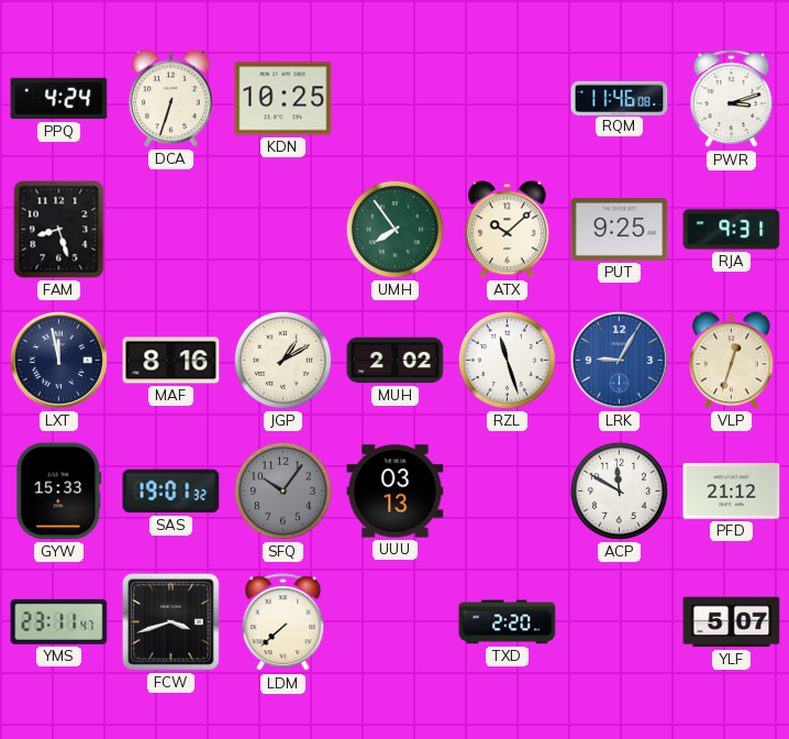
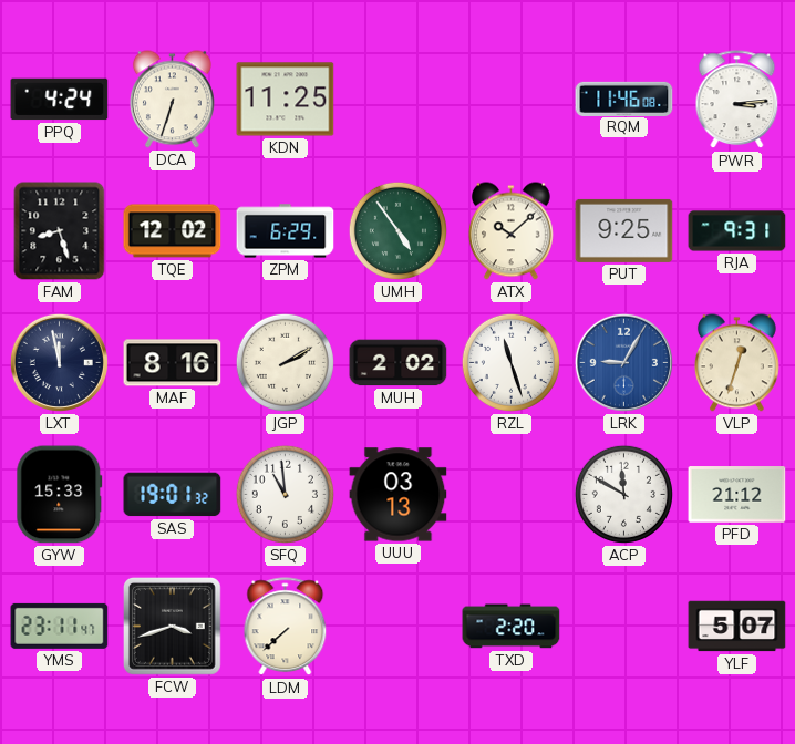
KDN: 10:25 -> 11:25
PWR: 3:12 -> 3:14
TQE: none -> 12:02
ZPM: none -> 6:29
UMH: 7:54 -> 4:54
JGP: 1:10 -> 2:10
SFQ: 10:06 -> 10:59
SFQ dial: grey -> white
